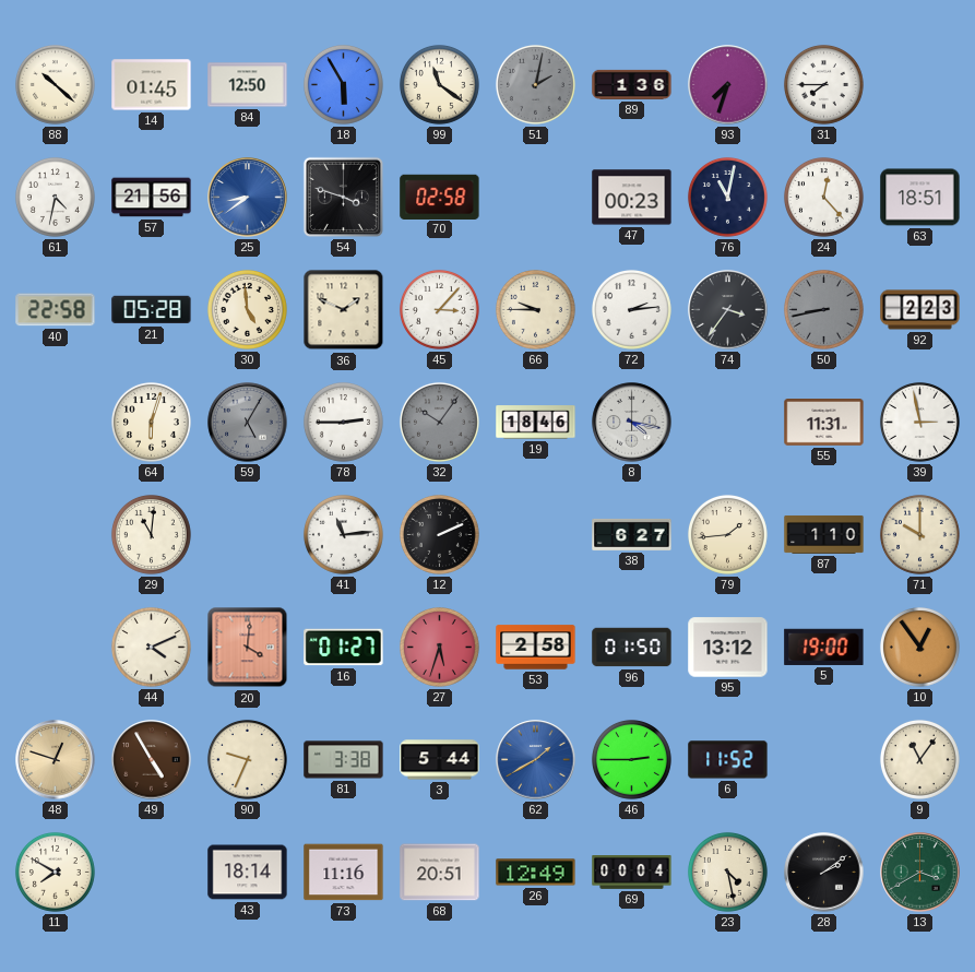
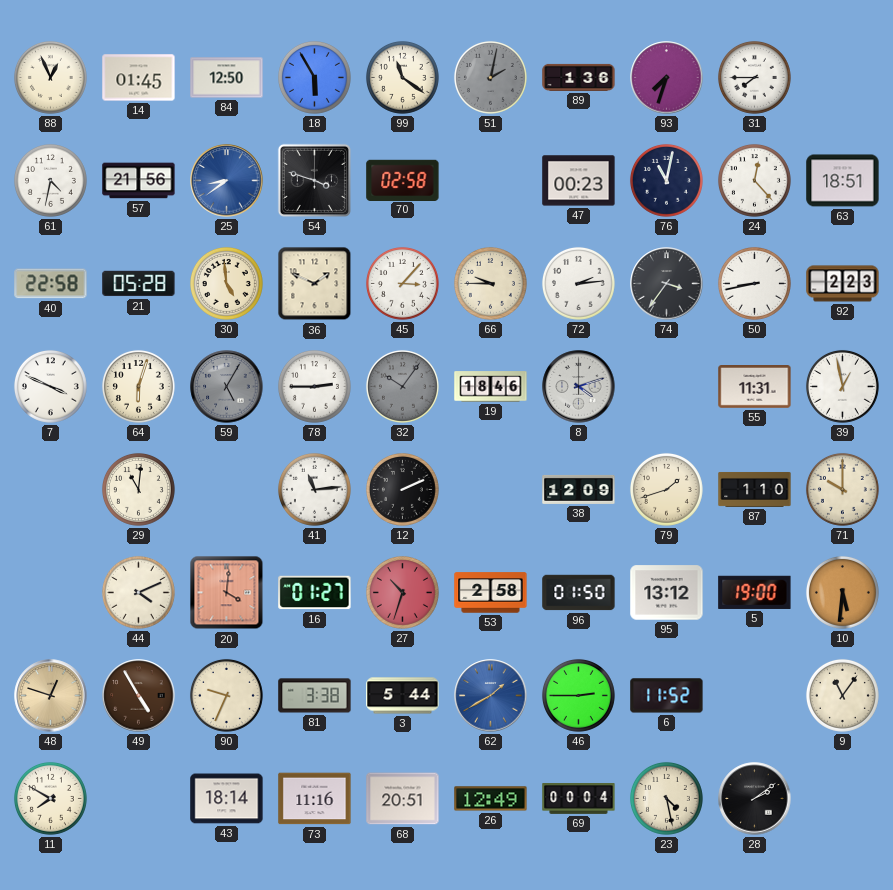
88: 10:22 -> 12:56
50 dial: grey -> white
7: none -> 3:49
8: 4:17 -> 4:12
39: 2:58 -> 12:58
38: 6:27 -> 12:09
79: 1:44 -> 1:42
27: 5:33 -> 10:33
10: 12:54 -> 5:31
13: 3:40 -> none
